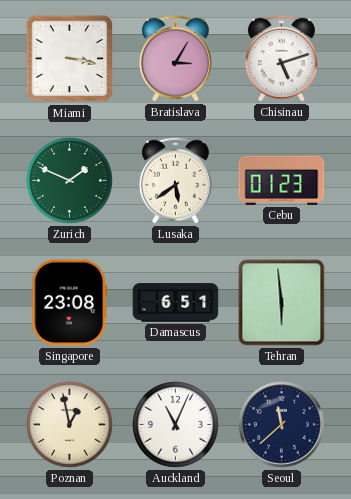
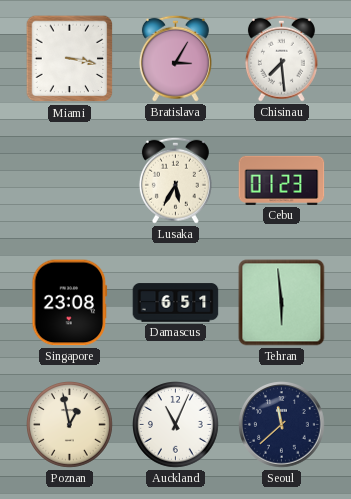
Chisinau: 5:12 -> 7:29
Zurich: 1:49 -> none
Lusaka: 5:39 -> 5:35
